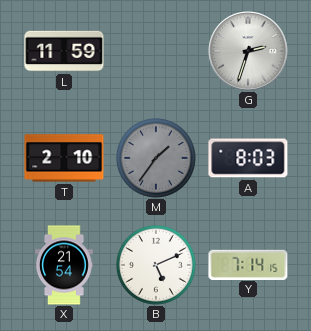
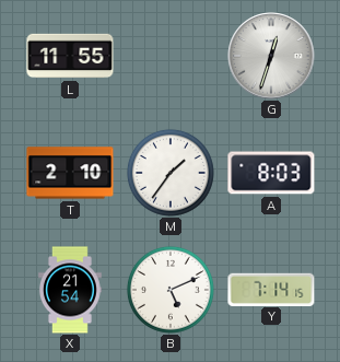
L: 11:59 -> 11:55
G: 2:33 -> 12:33
M dial: grey -> white
